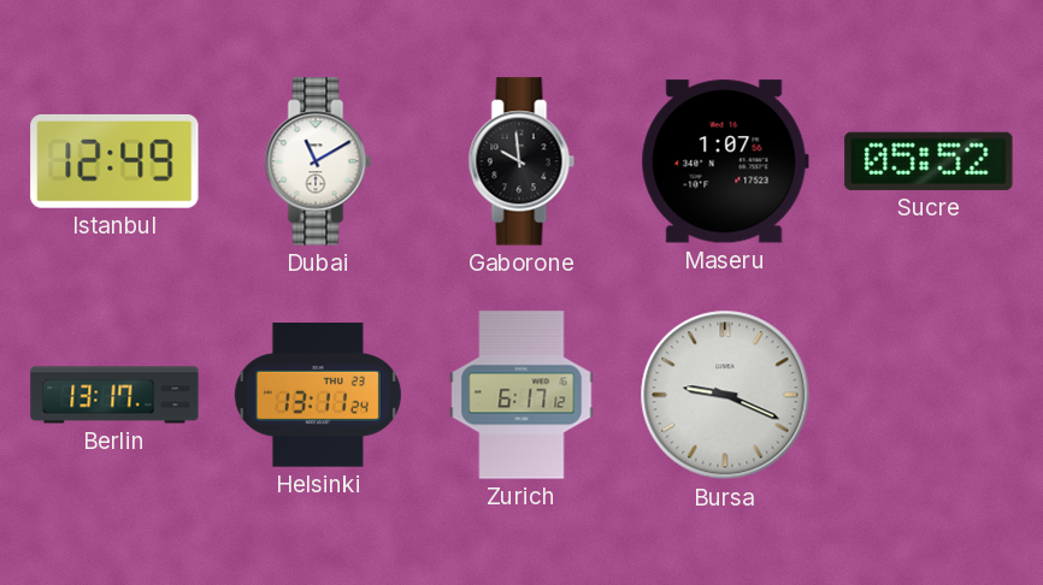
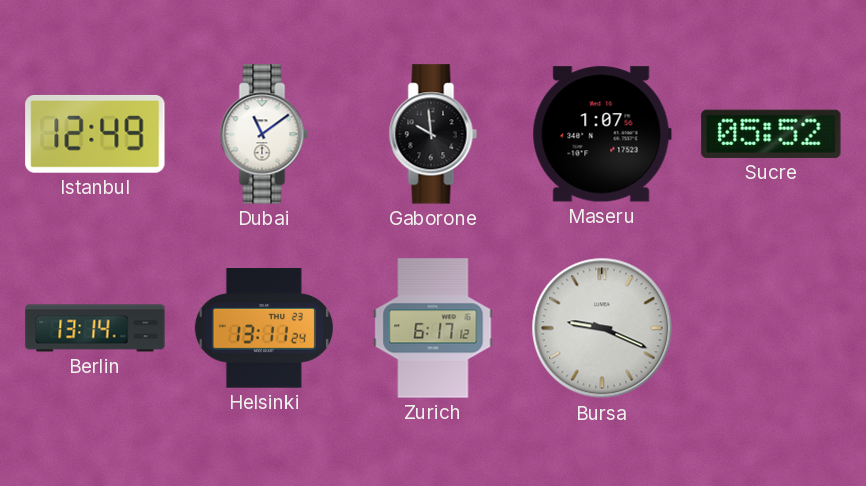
Dubai: 11:10 -> 11:09
Berlin: 13:17 -> 13:14
